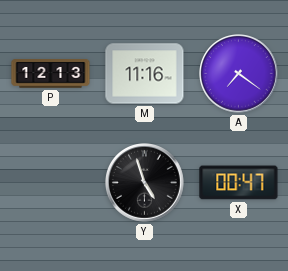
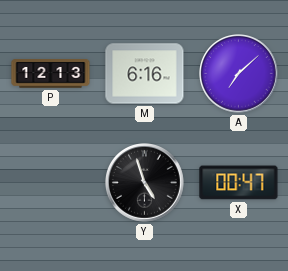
M: 11:16 -> 6:16
A: 7:21 -> 7:08
